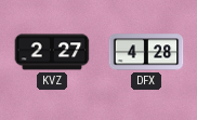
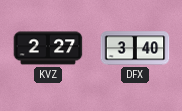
DFX: 4:28 -> 3:40
